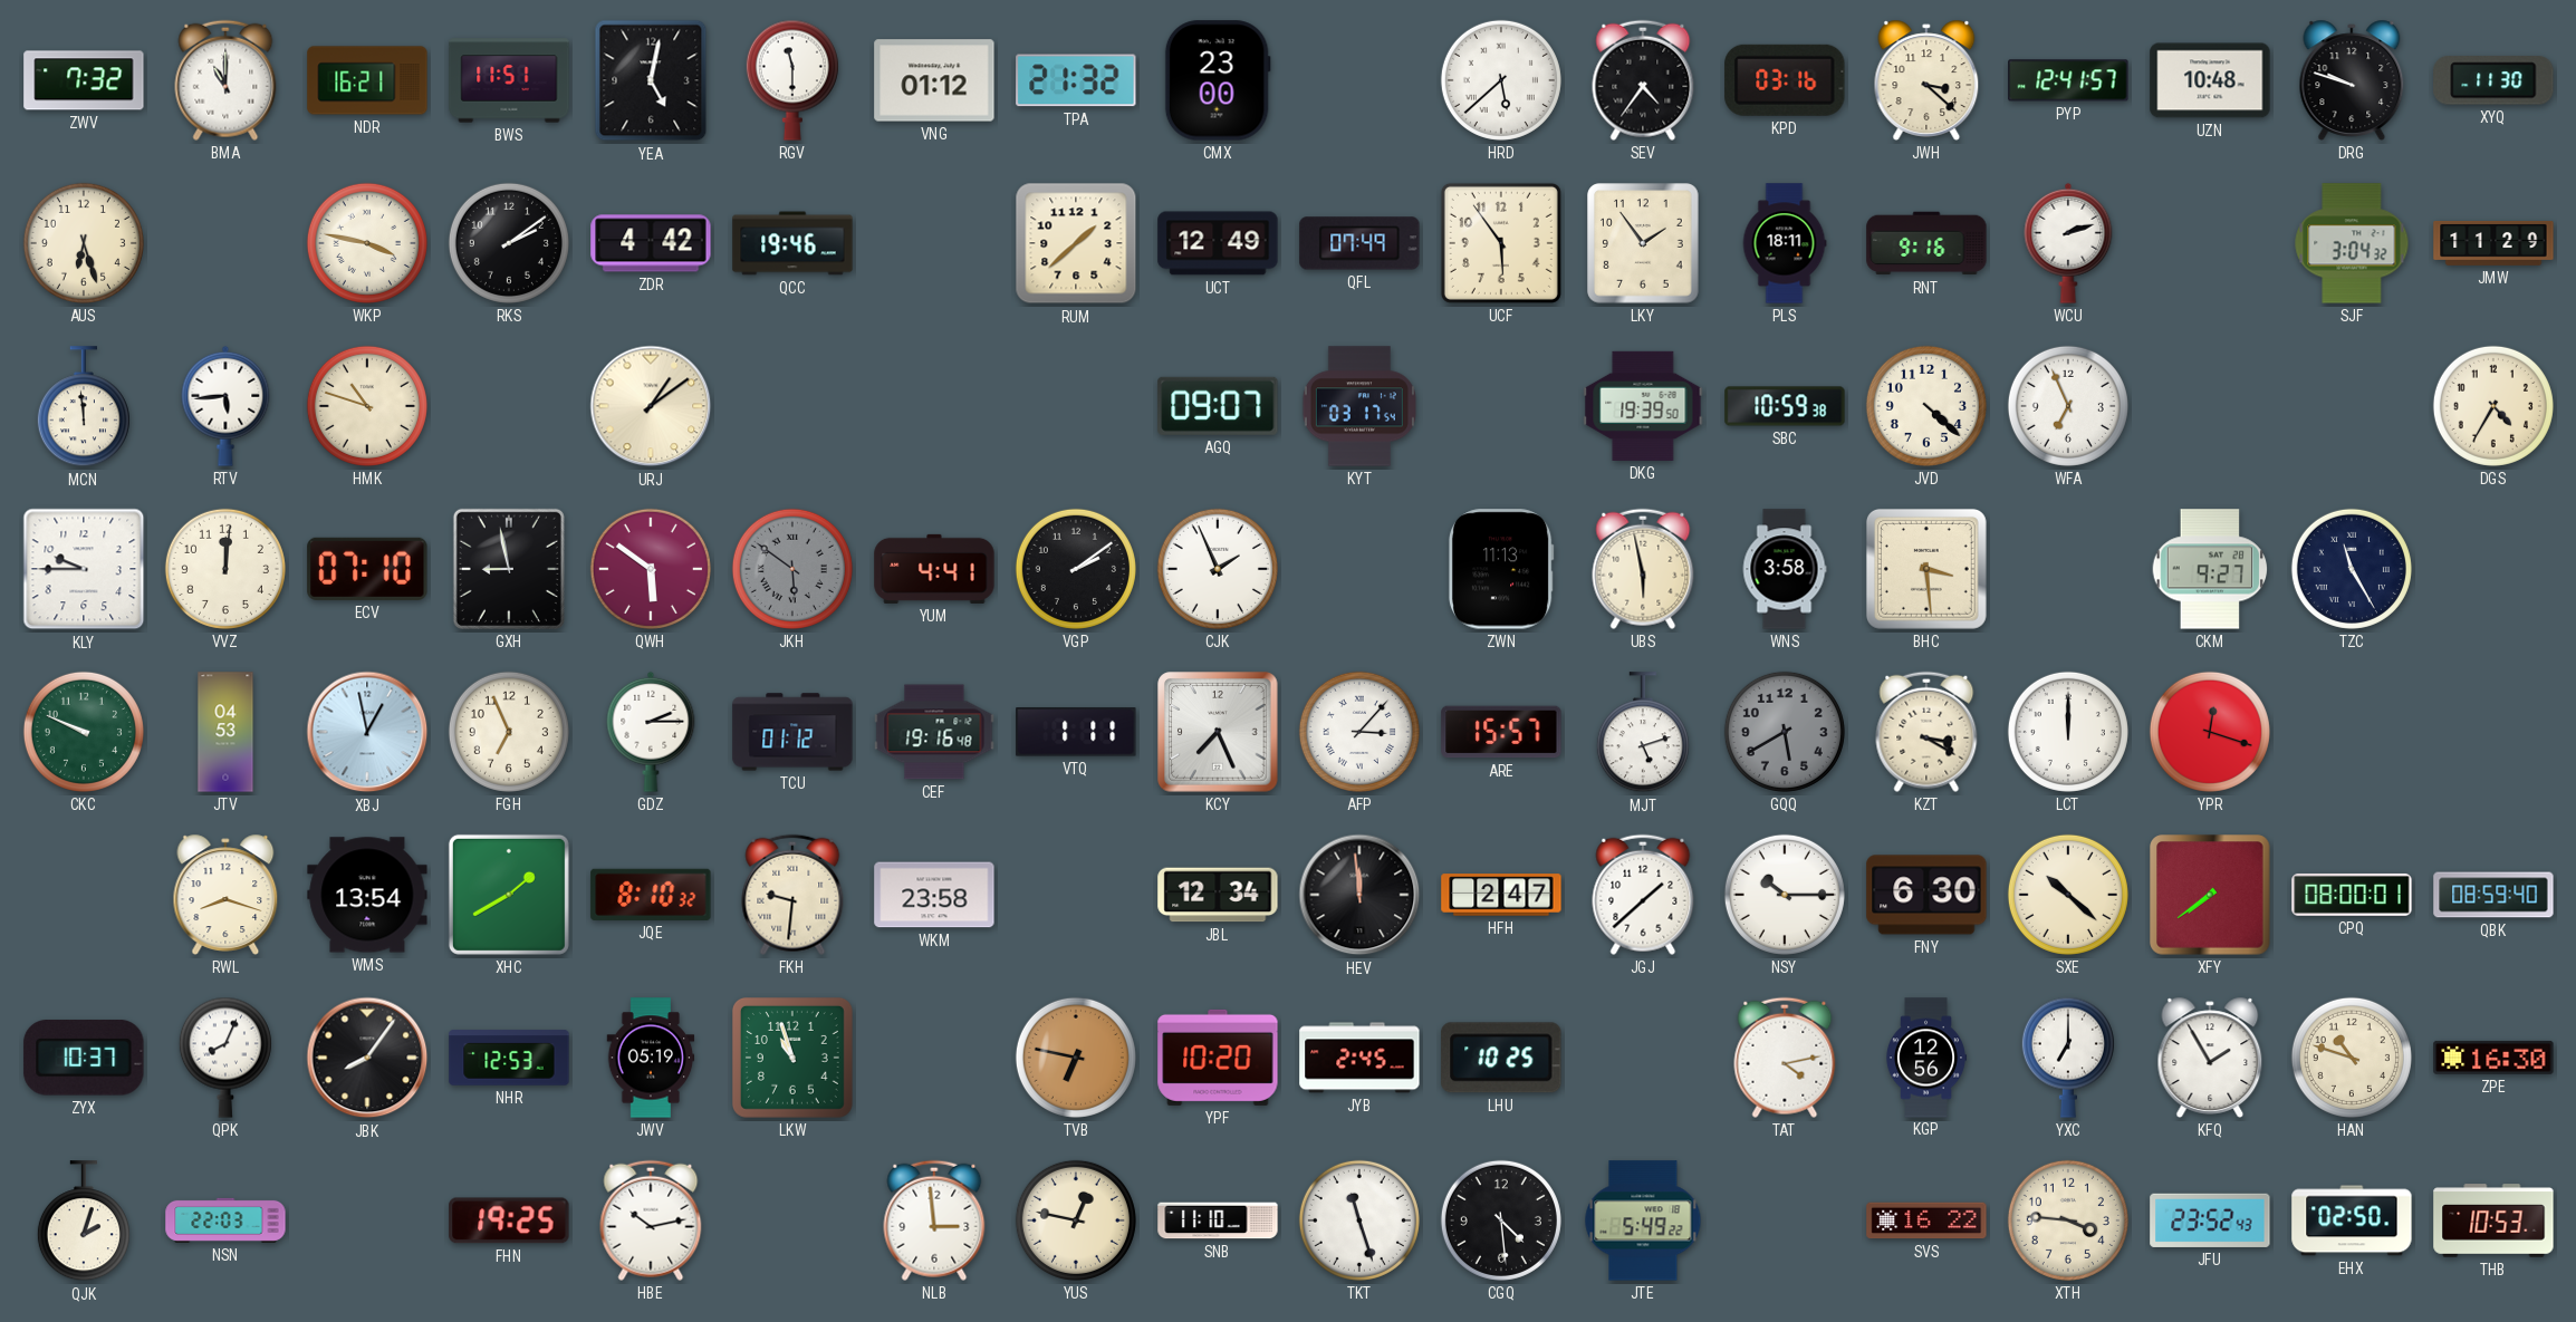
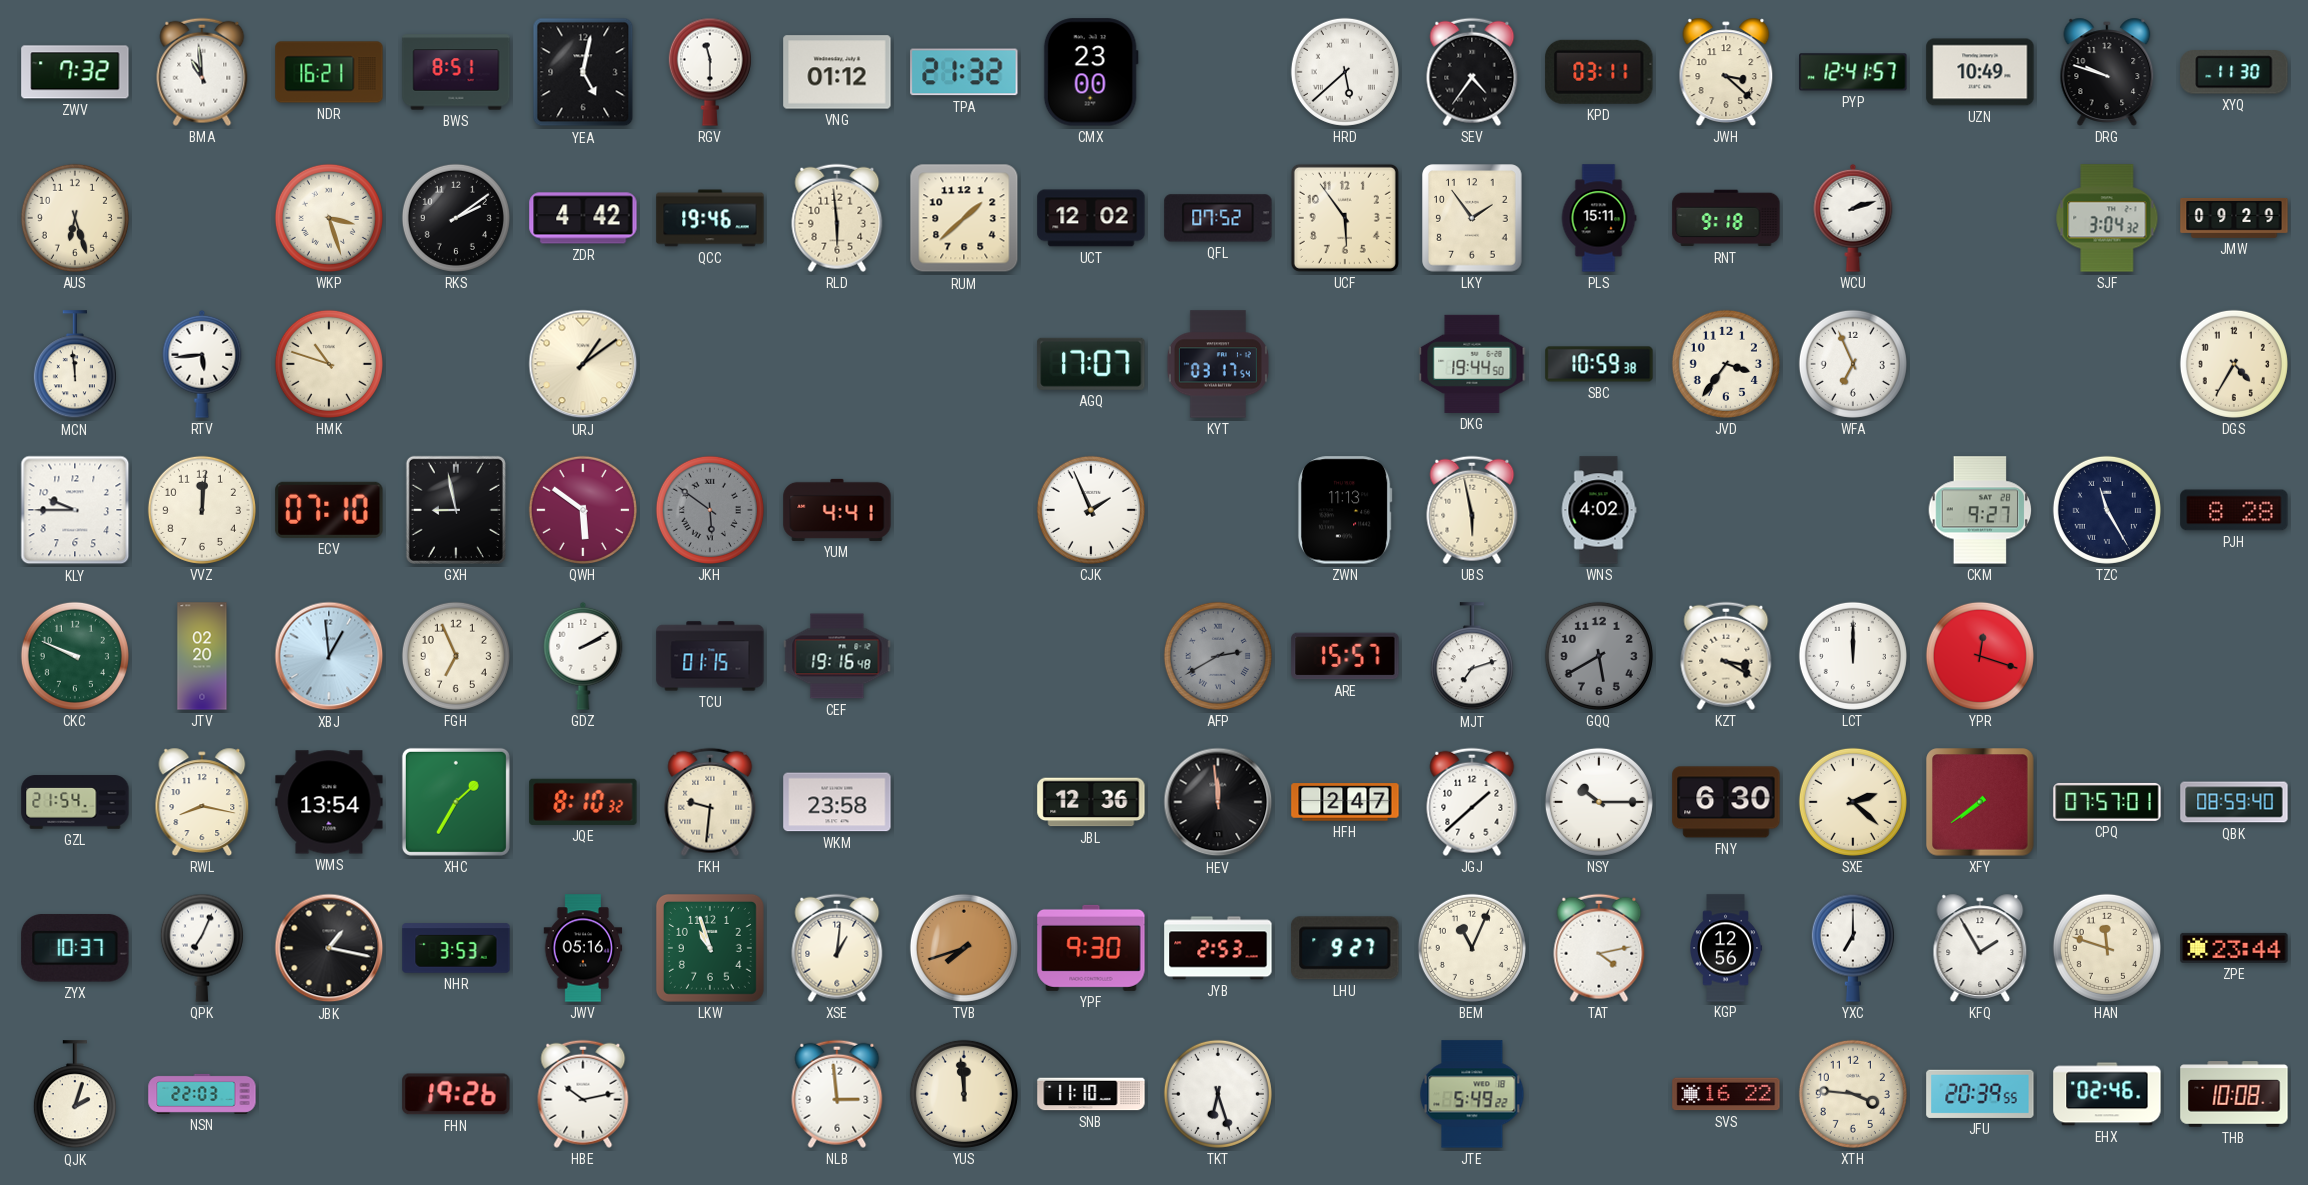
BMA: 11:00 -> 10:59
BWS: 11:51 -> 8:51
KPD: 03:16 -> 03:11
UZN: 10:48 -> 10:49
WKP: 3:47 -> 3:27
RLD: none -> 5:59
UCT: 12:49 -> 12:02
QFL: 07:49 -> 07:52
PLS: 18:11 -> 15:11
RNT: 9:16 -> 9:18
JMW: 11:29 -> 09:29
AGQ: 09:07 -> 17:07
DKG: 19:39 -> 19:44
JVD: 4:22 -> 3:36
VGP: 2:09 -> none
WNS: 3:58 -> 4:02
BHC: 3:29 -> none
PJH: none -> 8:28
JTV: 04:53 -> 02:20
XBJ: 12:58 -> 12:59
GDZ: 2:15 -> 2:10
TCU: 01:12 -> 01:15
VTQ: 1:11 -> none
KCY: 7:26 -> none
AFP: 3:07 -> 2:40
AFP dial: white -> grey
MJT: 5:12 -> 7:12
GZL: none -> 21:54
RWL: 8:18 -> 8:17
XHC: 1:40 -> 1:35
JBL: 12:34 -> 12:36
SXE: 10:22 -> 2:22
CPQ: 08:00 -> 07:57
QPK: 8:04 -> 7:04
JBK: 8:06 -> 1:17
NHR: 12:53 -> 3:53
JWV: 05:19 -> 05:16
XSE: none -> 1:01
TVB: 6:47 -> 7:42
YPF: 10:20 -> 9:30
JYB: 2:45 -> 2:53
LHU: 10:25 -> 9:27
BEM: none -> 11:04
HAN: 10:48 -> 11:48
ZPE: 16:30 -> 23:44
FHN: 19:25 -> 19:26
YUS: 12:47 -> 11:59
TKT: 11:27 -> 6:27
CGQ: 4:29 -> none
JFU: 23:52 -> 20:39
EHX: 02:50 -> 02:46
THB: 10:53 -> 10:08
